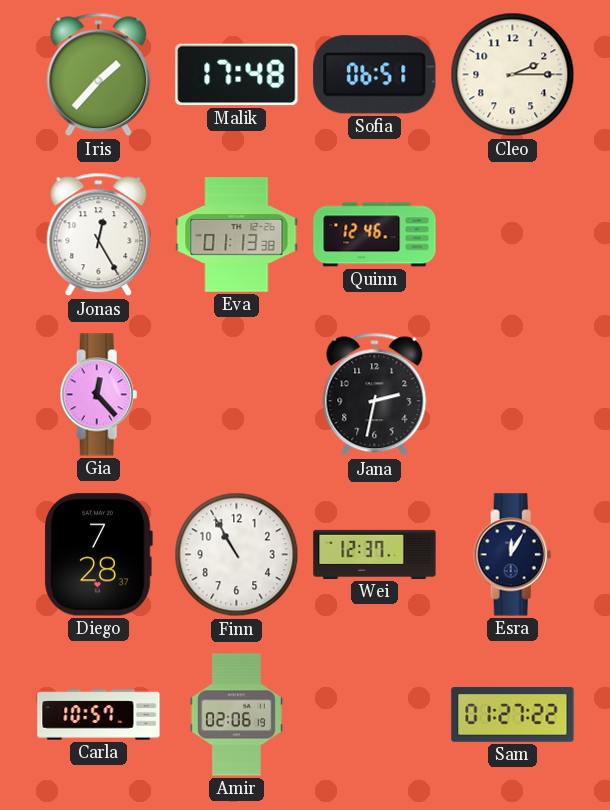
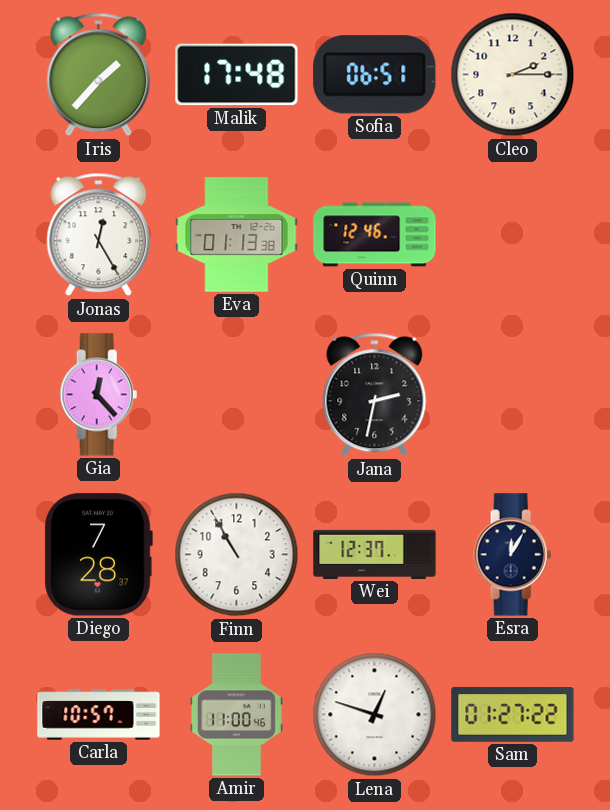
Amir: 02:06 -> 11:00
Lena: none -> 12:48
